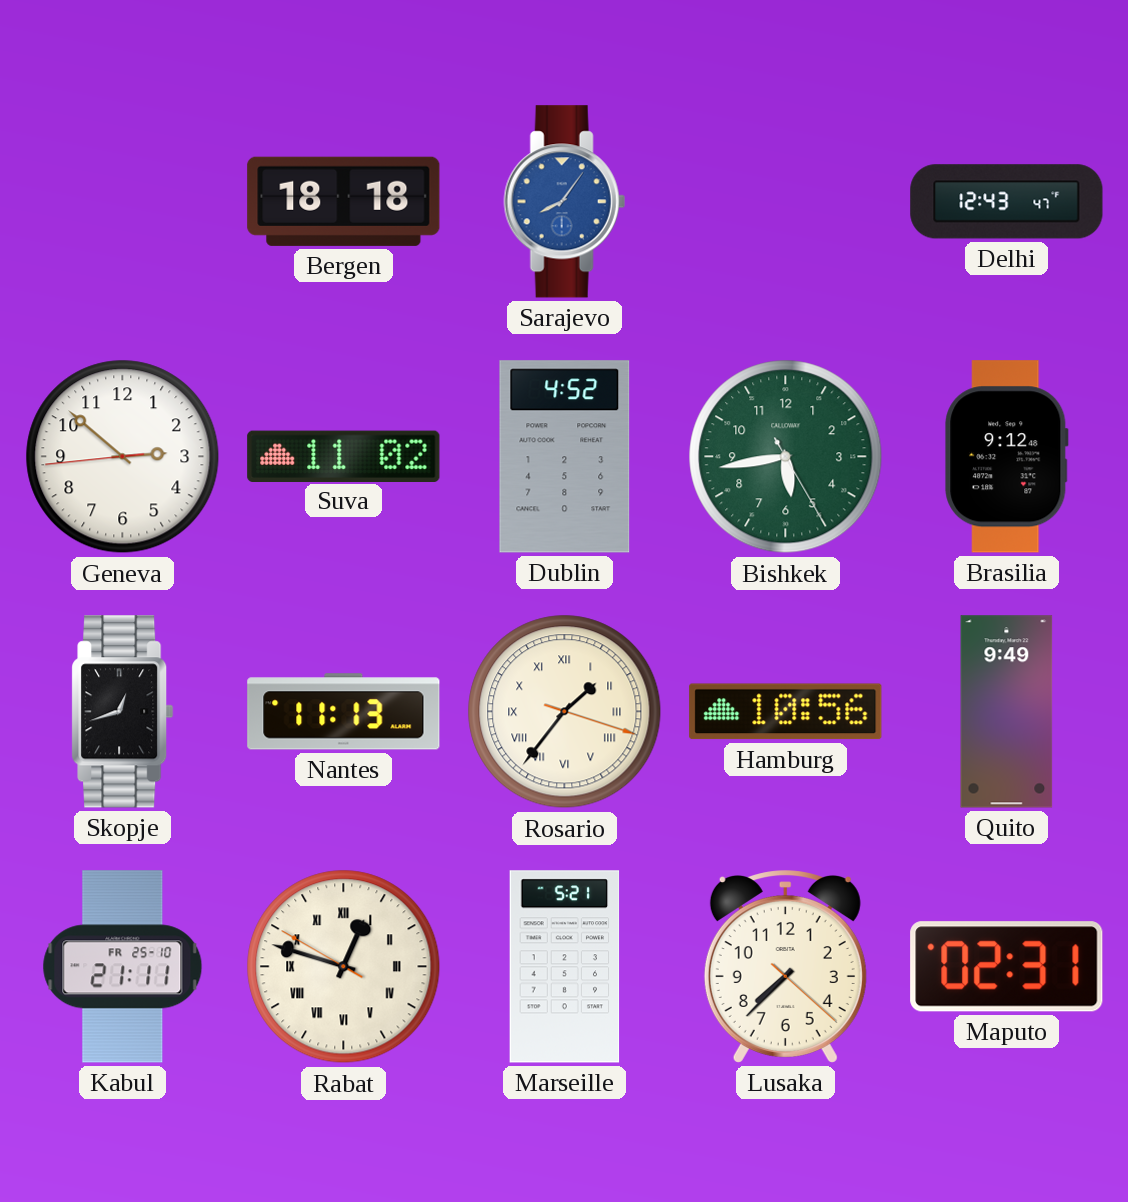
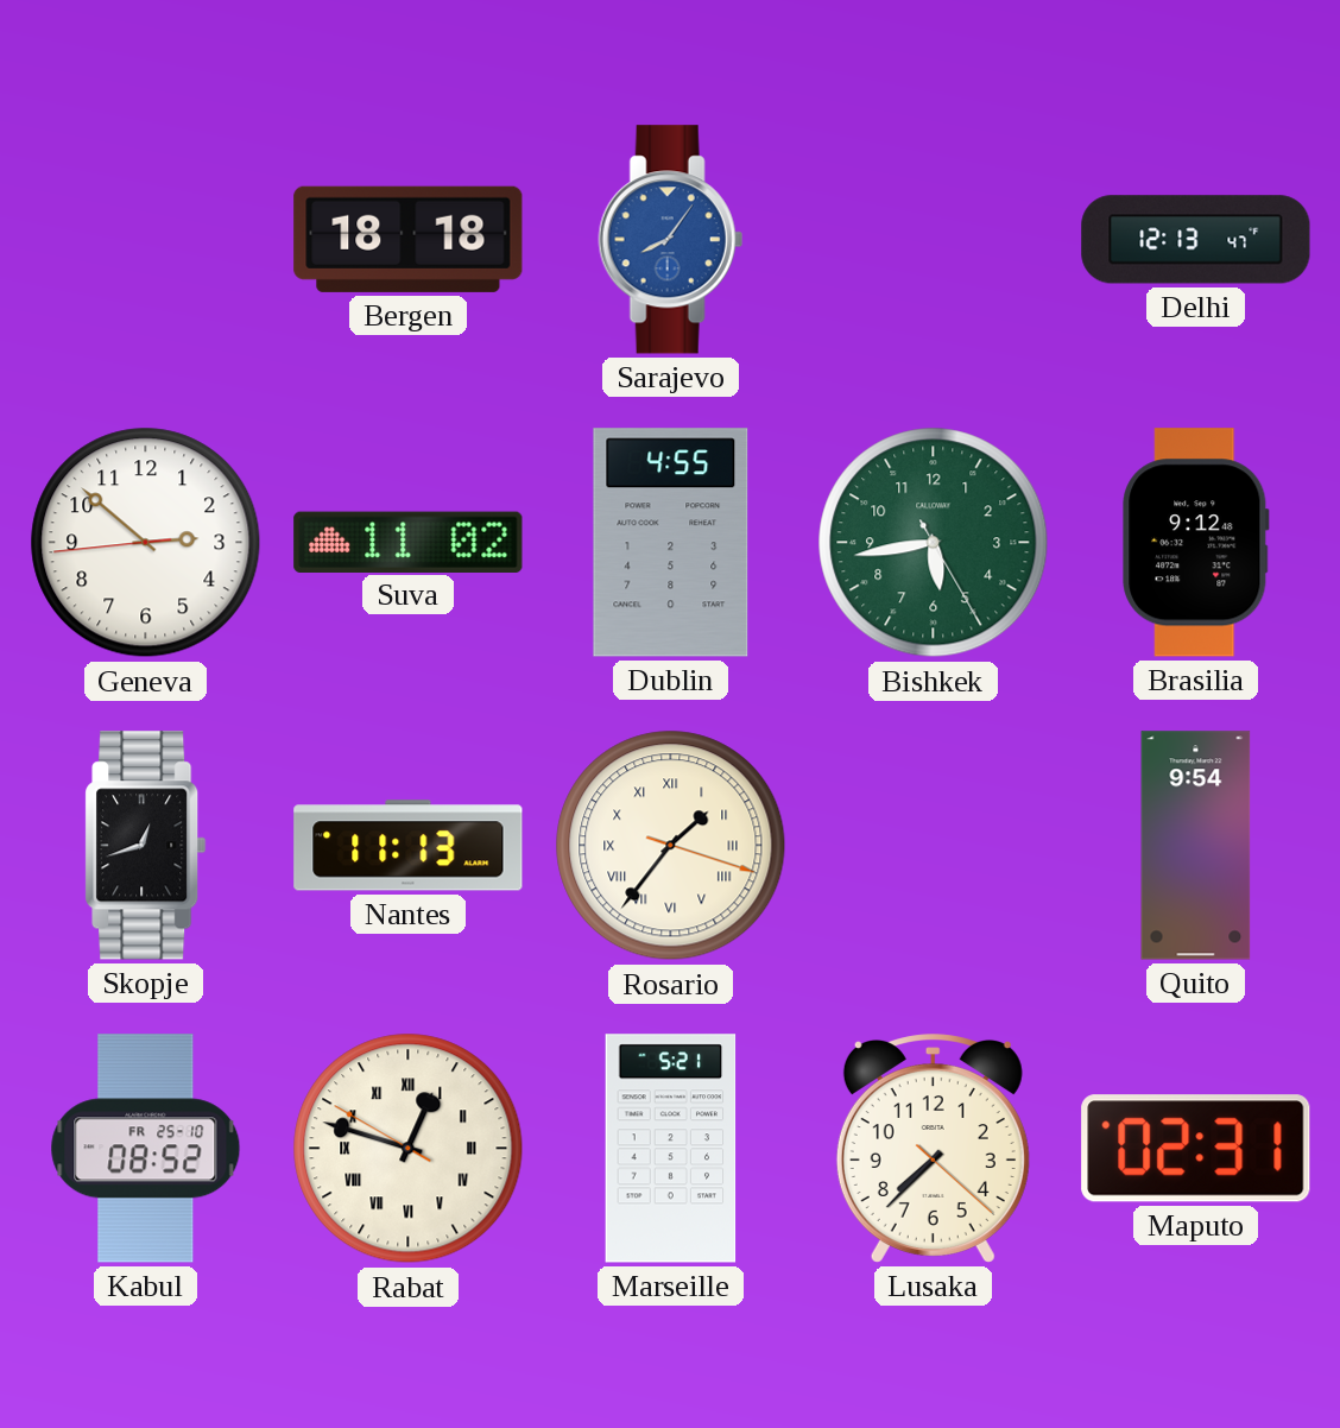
Delhi: 12:43 -> 12:13
Dublin: 4:52 -> 4:55
Hamburg: 10:56 -> none
Quito: 9:49 -> 9:54
Kabul: 21:11 -> 08:52
